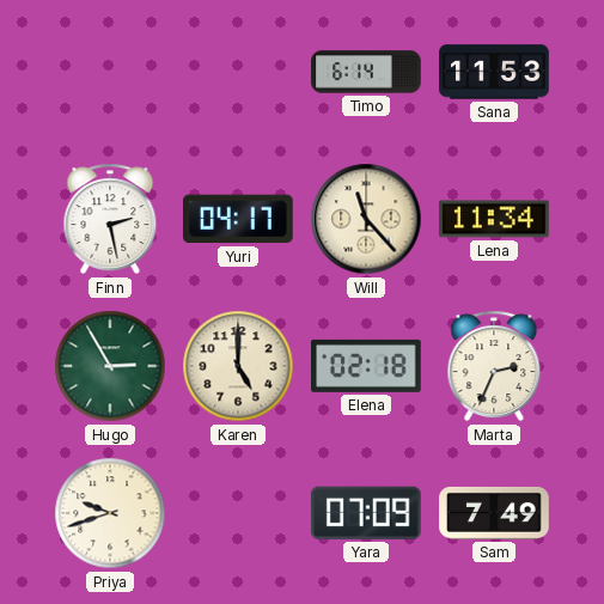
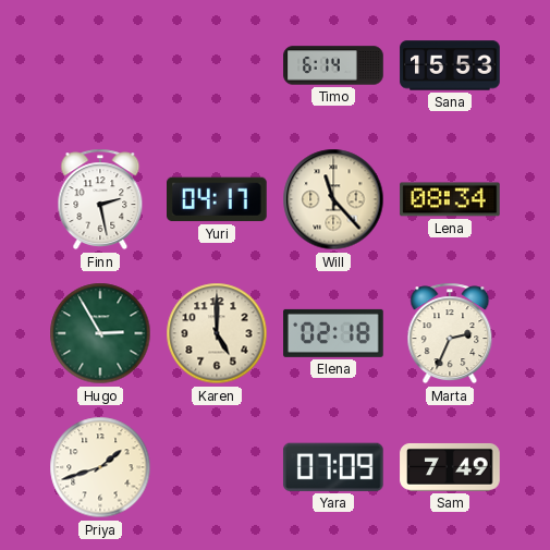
Sana: 11:53 -> 15:53
Lena: 11:34 -> 08:34
Priya: 9:42 -> 1:42
